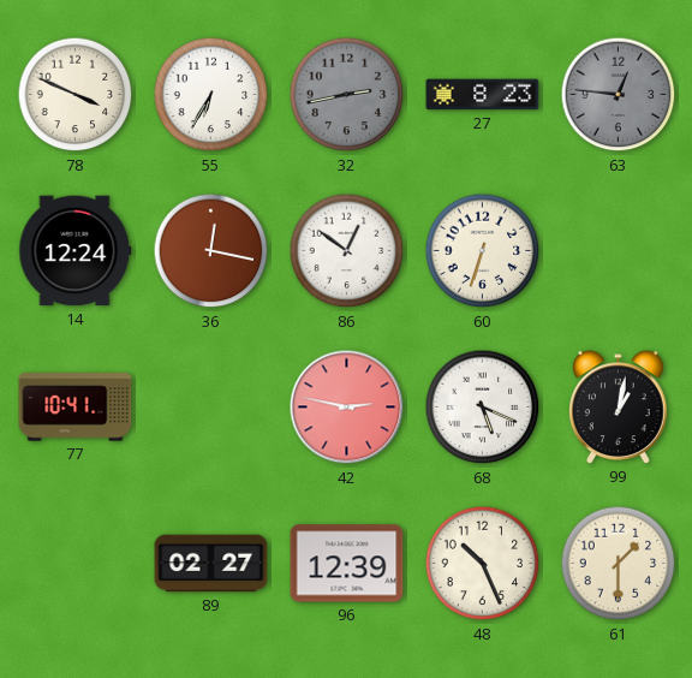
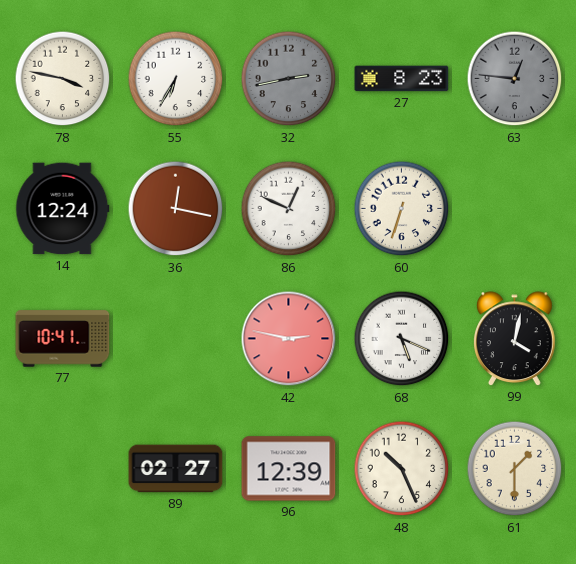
78: 3:49 -> 3:47
86: 12:51 -> 12:49
99: 1:02 -> 4:02
